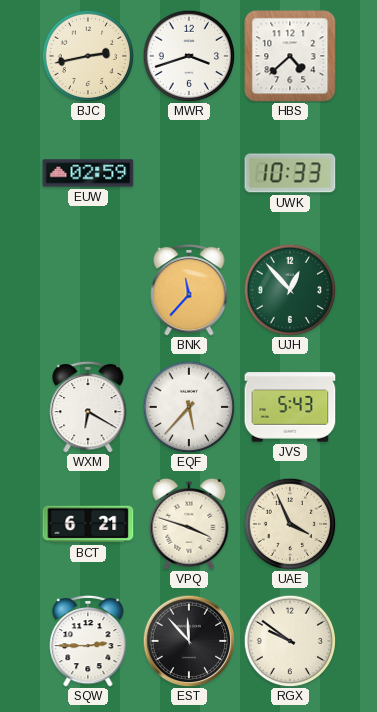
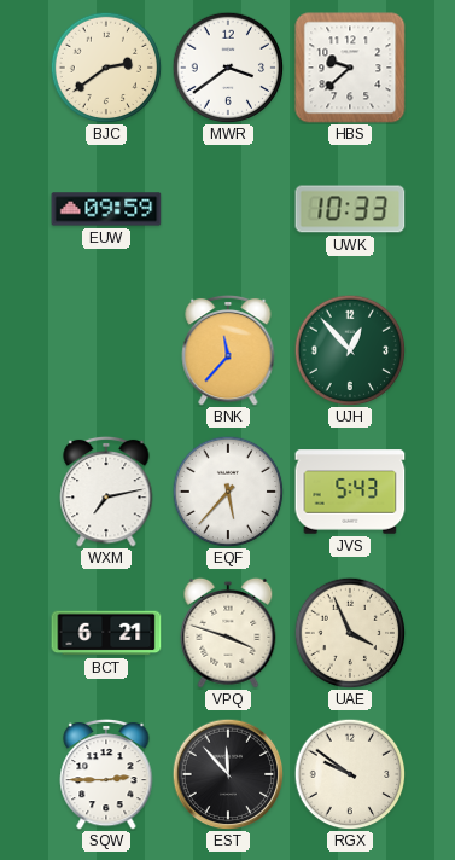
BJC: 2:43 -> 2:39
MWR: 3:42 -> 3:39
HBS: 4:38 -> 9:38
EUW: 02:59 -> 09:59
WXM: 6:20 -> 7:13
